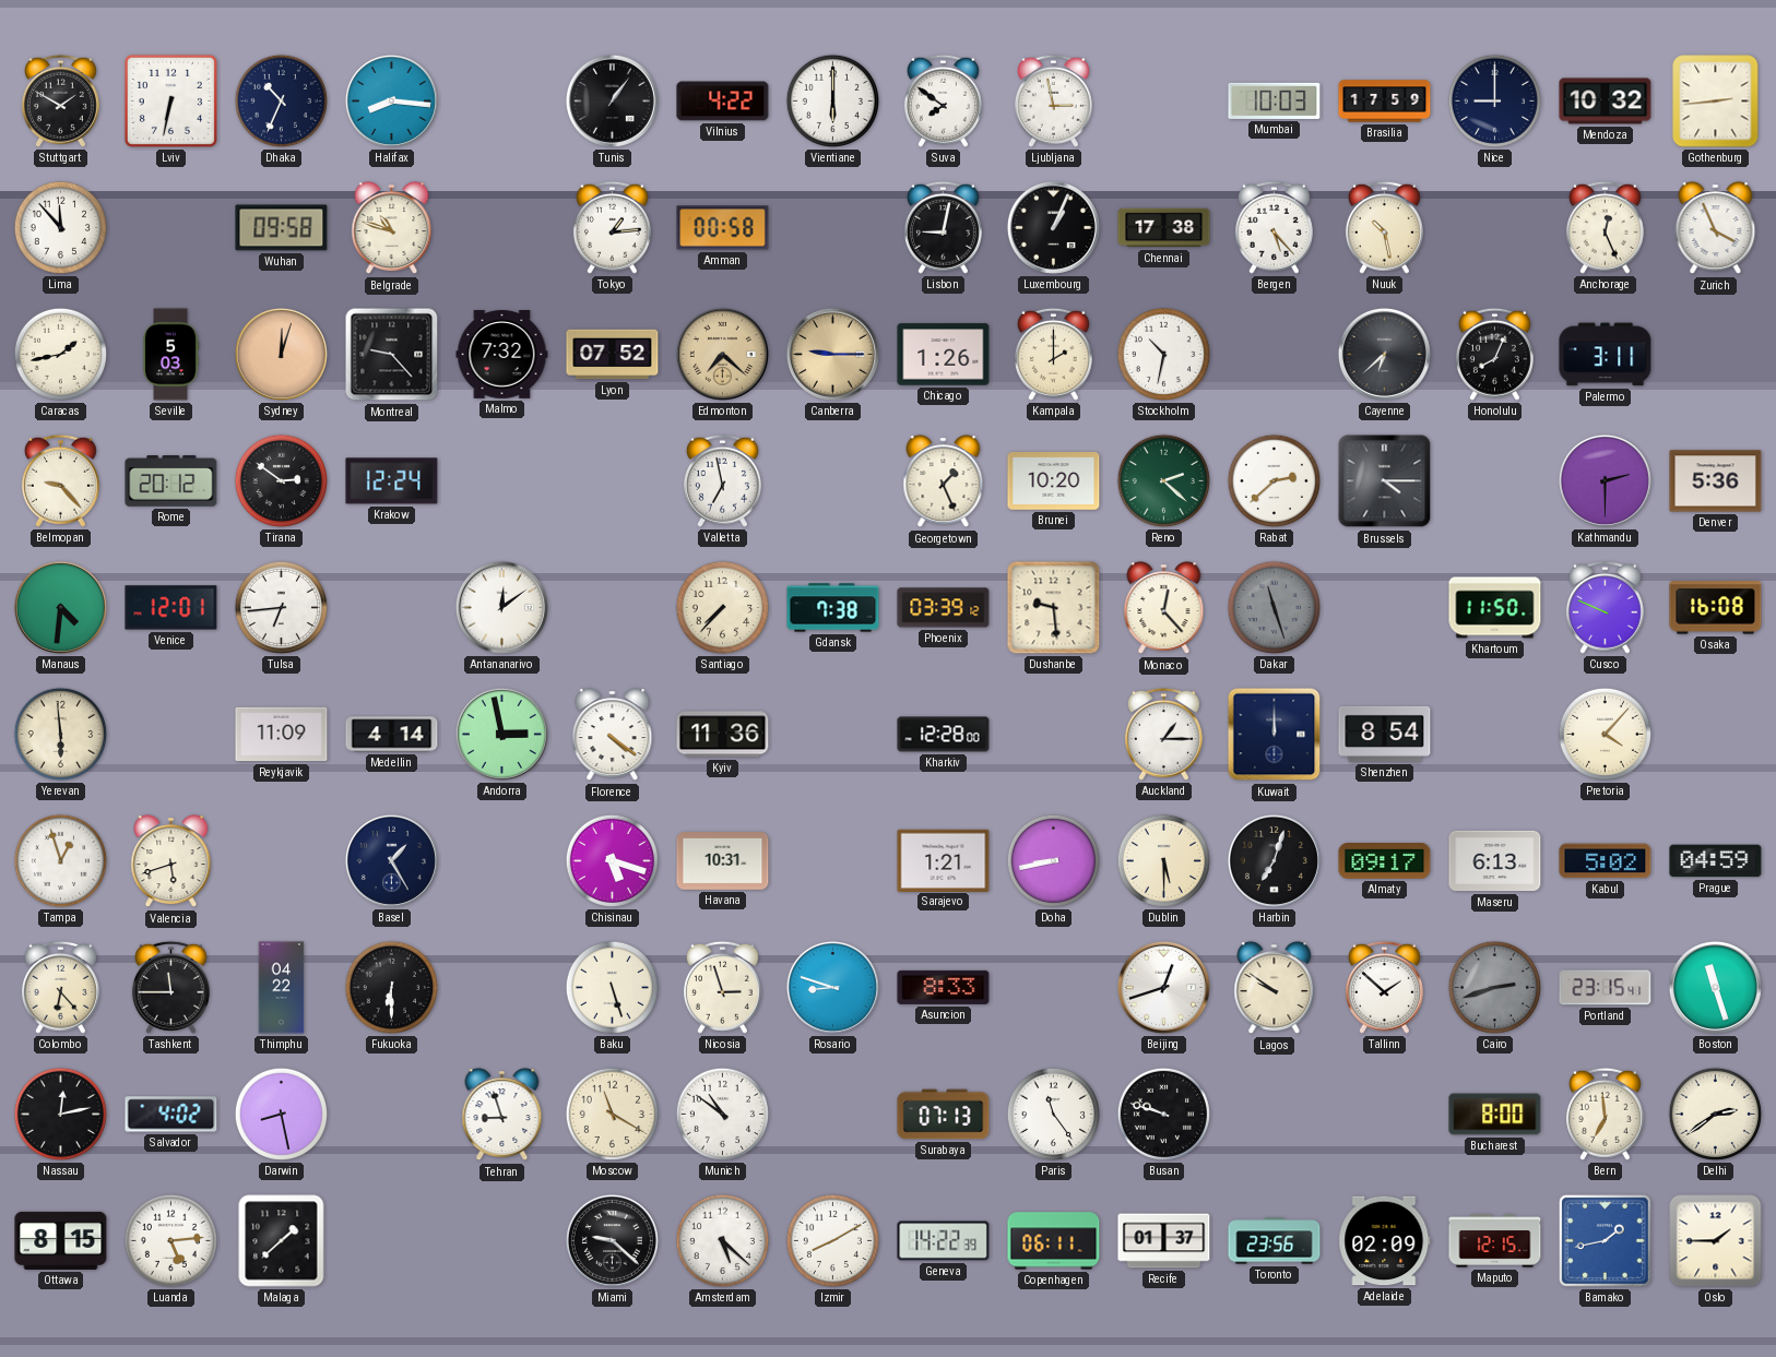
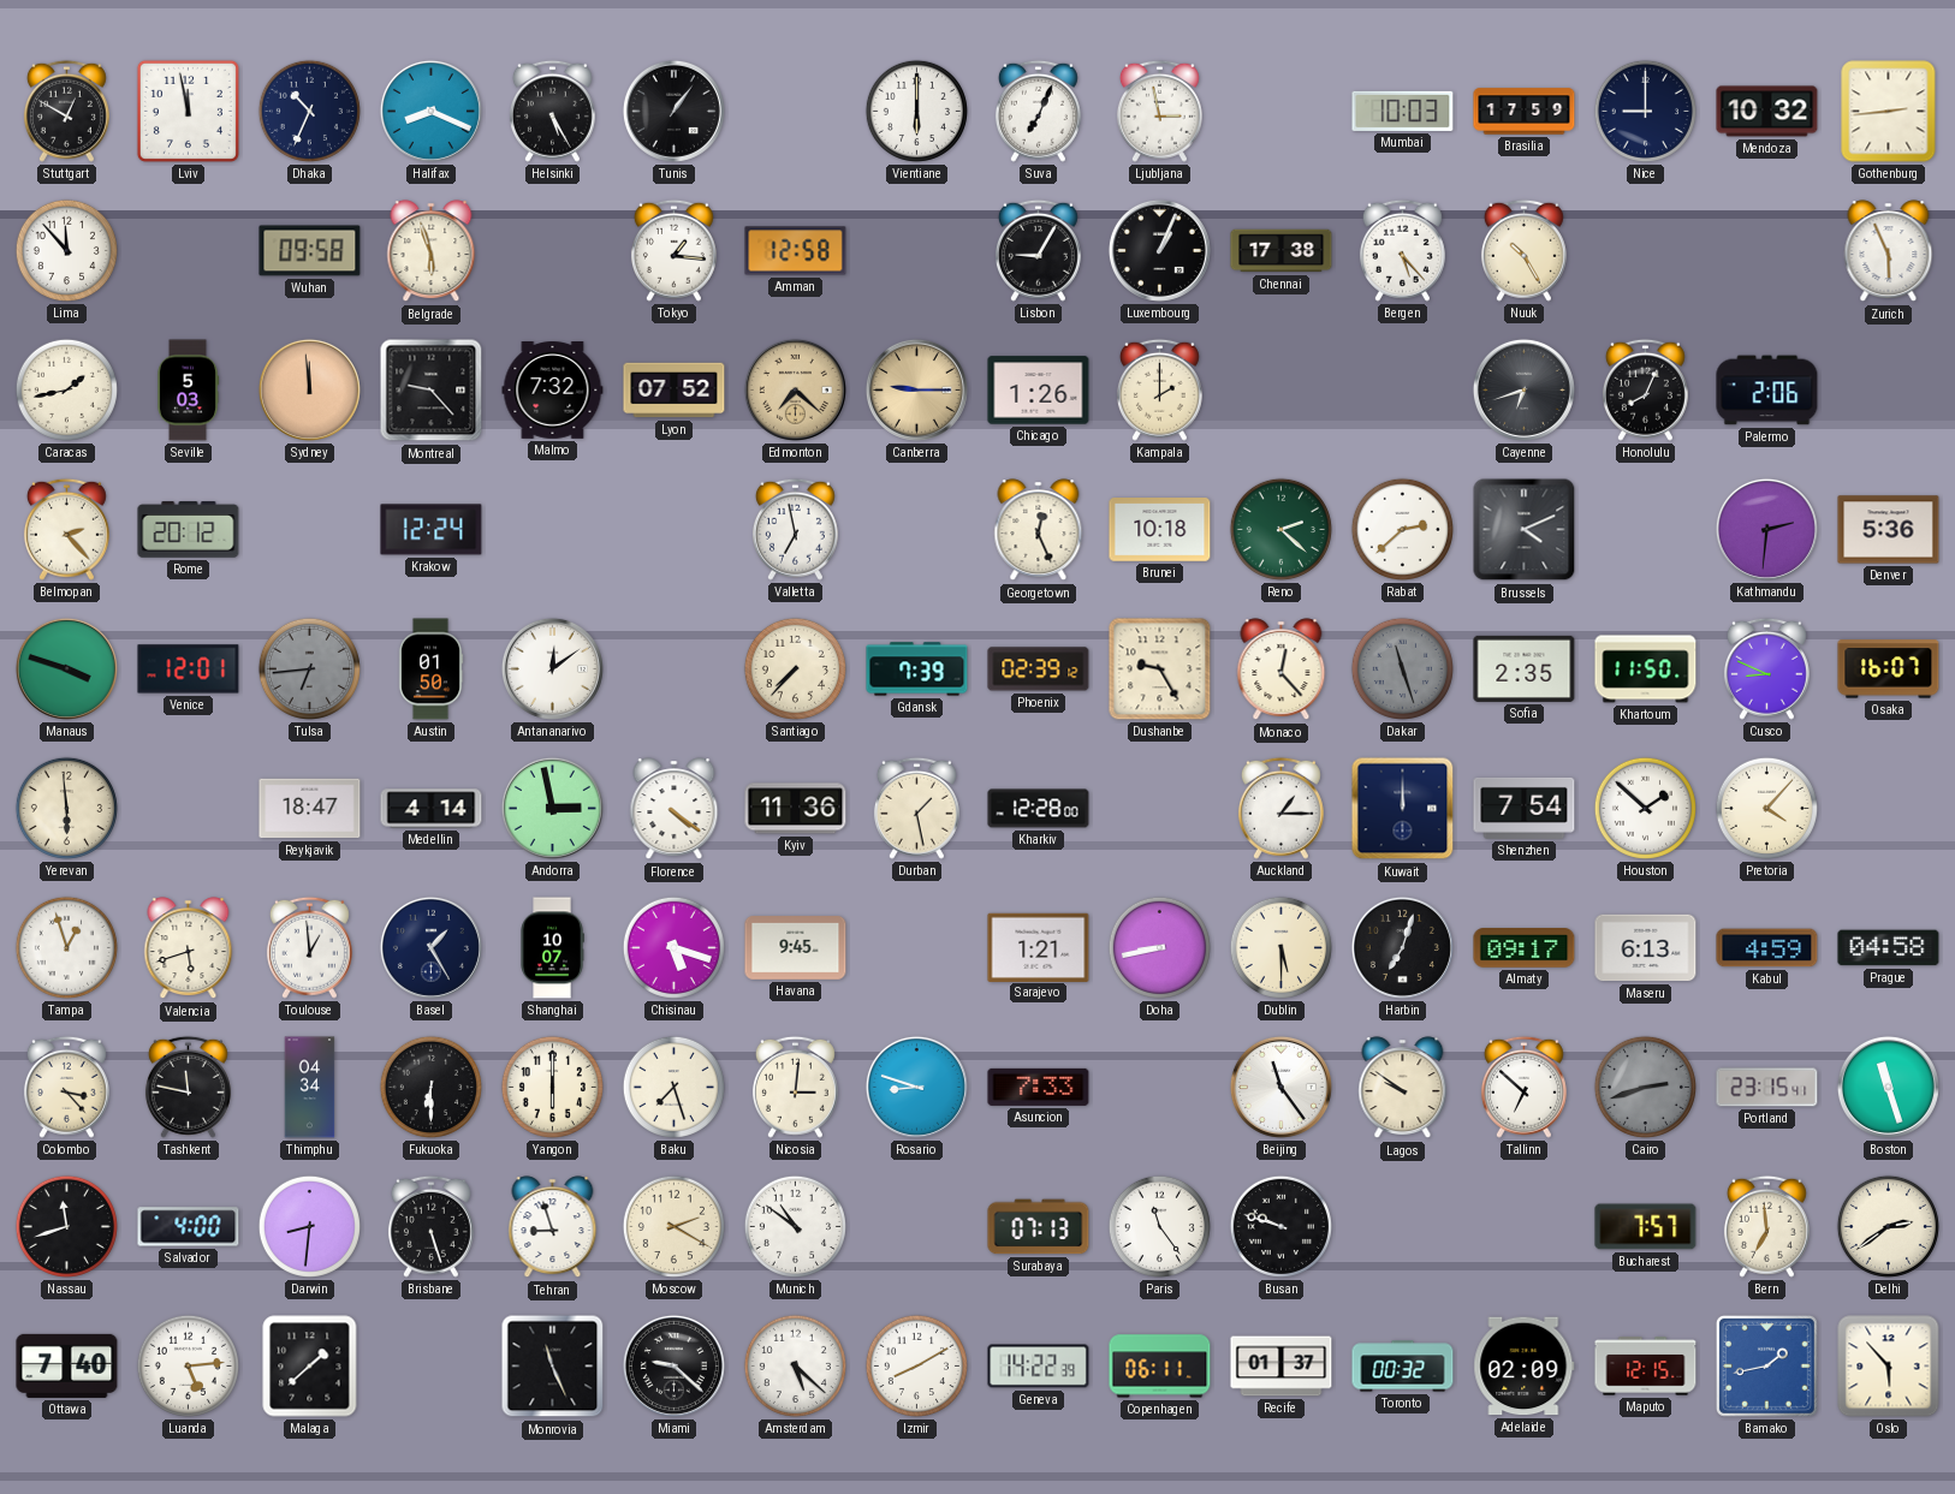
Stuttgart: 1:50 -> 12:50
Lviv: 6:32 -> 11:58
Halifax: 8:16 -> 8:19
Helsinki: none -> 5:25
Vilnius: 4:22 -> none
Suva: 7:51 -> 7:04
Belgrade: 10:48 -> 5:57
Tokyo: 1:14 -> 1:16
Amman: 00:58 -> 12:58
Lisbon: 9:02 -> 9:05
Nuuk: 10:28 -> 10:25
Anchorage: 12:26 -> none
Zurich: 3:56 -> 5:56
Sydney: 12:03 -> 11:59
Stockholm: 10:32 -> none
Cayenne: 6:38 -> 6:42
Palermo: 3:11 -> 2:06
Belmopan: 9:23 -> 2:23
Tirana: 2:51 -> none
Georgetown: 1:26 -> 12:26
Brunei: 10:20 -> 10:18
Brussels: 4:15 -> 4:11
Kathmandu: 2:30 -> 2:31
Manaus: 4:31 -> 3:48
Tulsa dial: white -> grey
Austin: none -> 01:50
Gdansk: 7:38 -> 7:39
Phoenix: 03:39 -> 02:39
Dushanbe: 9:29 -> 9:25
Sofia: none -> 2:35
Cusco: 9:49 -> 8:49
Osaka: 16:08 -> 16:07
Reykjavik: 11:09 -> 18:47
Durban: none -> 1:28
Shenzhen: 8:54 -> 7:54
Houston: none -> 1:52
Toulouse: none -> 12:59
Shanghai: none -> 10:07
Havana: 10:31 -> 9:45
Kabul: 5:02 -> 4:59
Prague: 04:59 -> 04:58
Colombo: 6:23 -> 3:23
Tashkent: 11:45 -> 11:47
Thimphu: 04:22 -> 04:34
Yangon: none -> 6:00
Baku: 5:27 -> 7:27
Nicosia: 2:57 -> 3:01
Asuncion: 8:33 -> 7:33
Beijing: 12:42 -> 11:24
Tallinn: 1:52 -> 6:52
Nassau: 12:13 -> 11:42
Salvador: 4:02 -> 4:00
Darwin: 8:28 -> 8:31
Brisbane: none -> 5:27
Moscow: 11:20 -> 2:20
Bucharest: 8:00 -> 7:57
Ottawa: 8:15 -> 7:40
Monrovia: none -> 11:26
Toronto: 23:56 -> 00:32
Oslo: 1:45 -> 5:53
